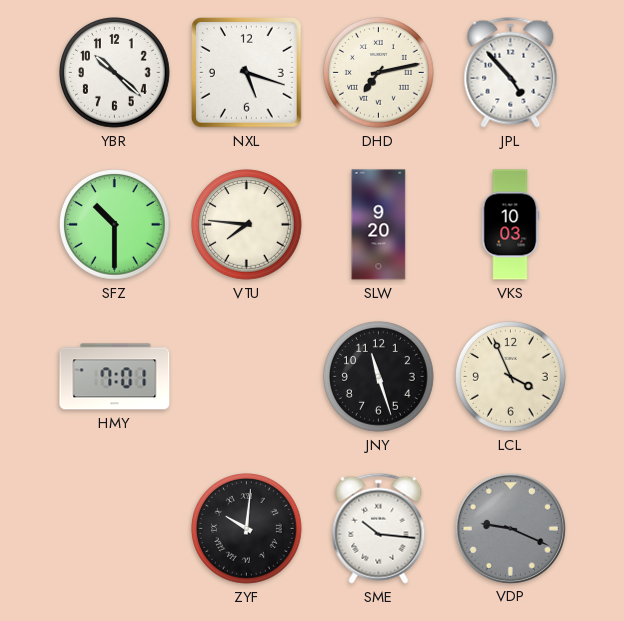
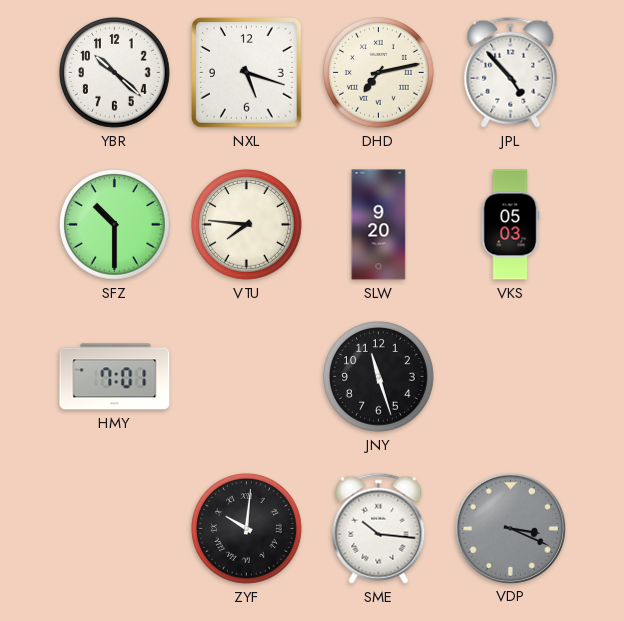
VKS: 10:03 -> 05:03
LCL: 3:56 -> none
VDP: 9:19 -> 3:19
